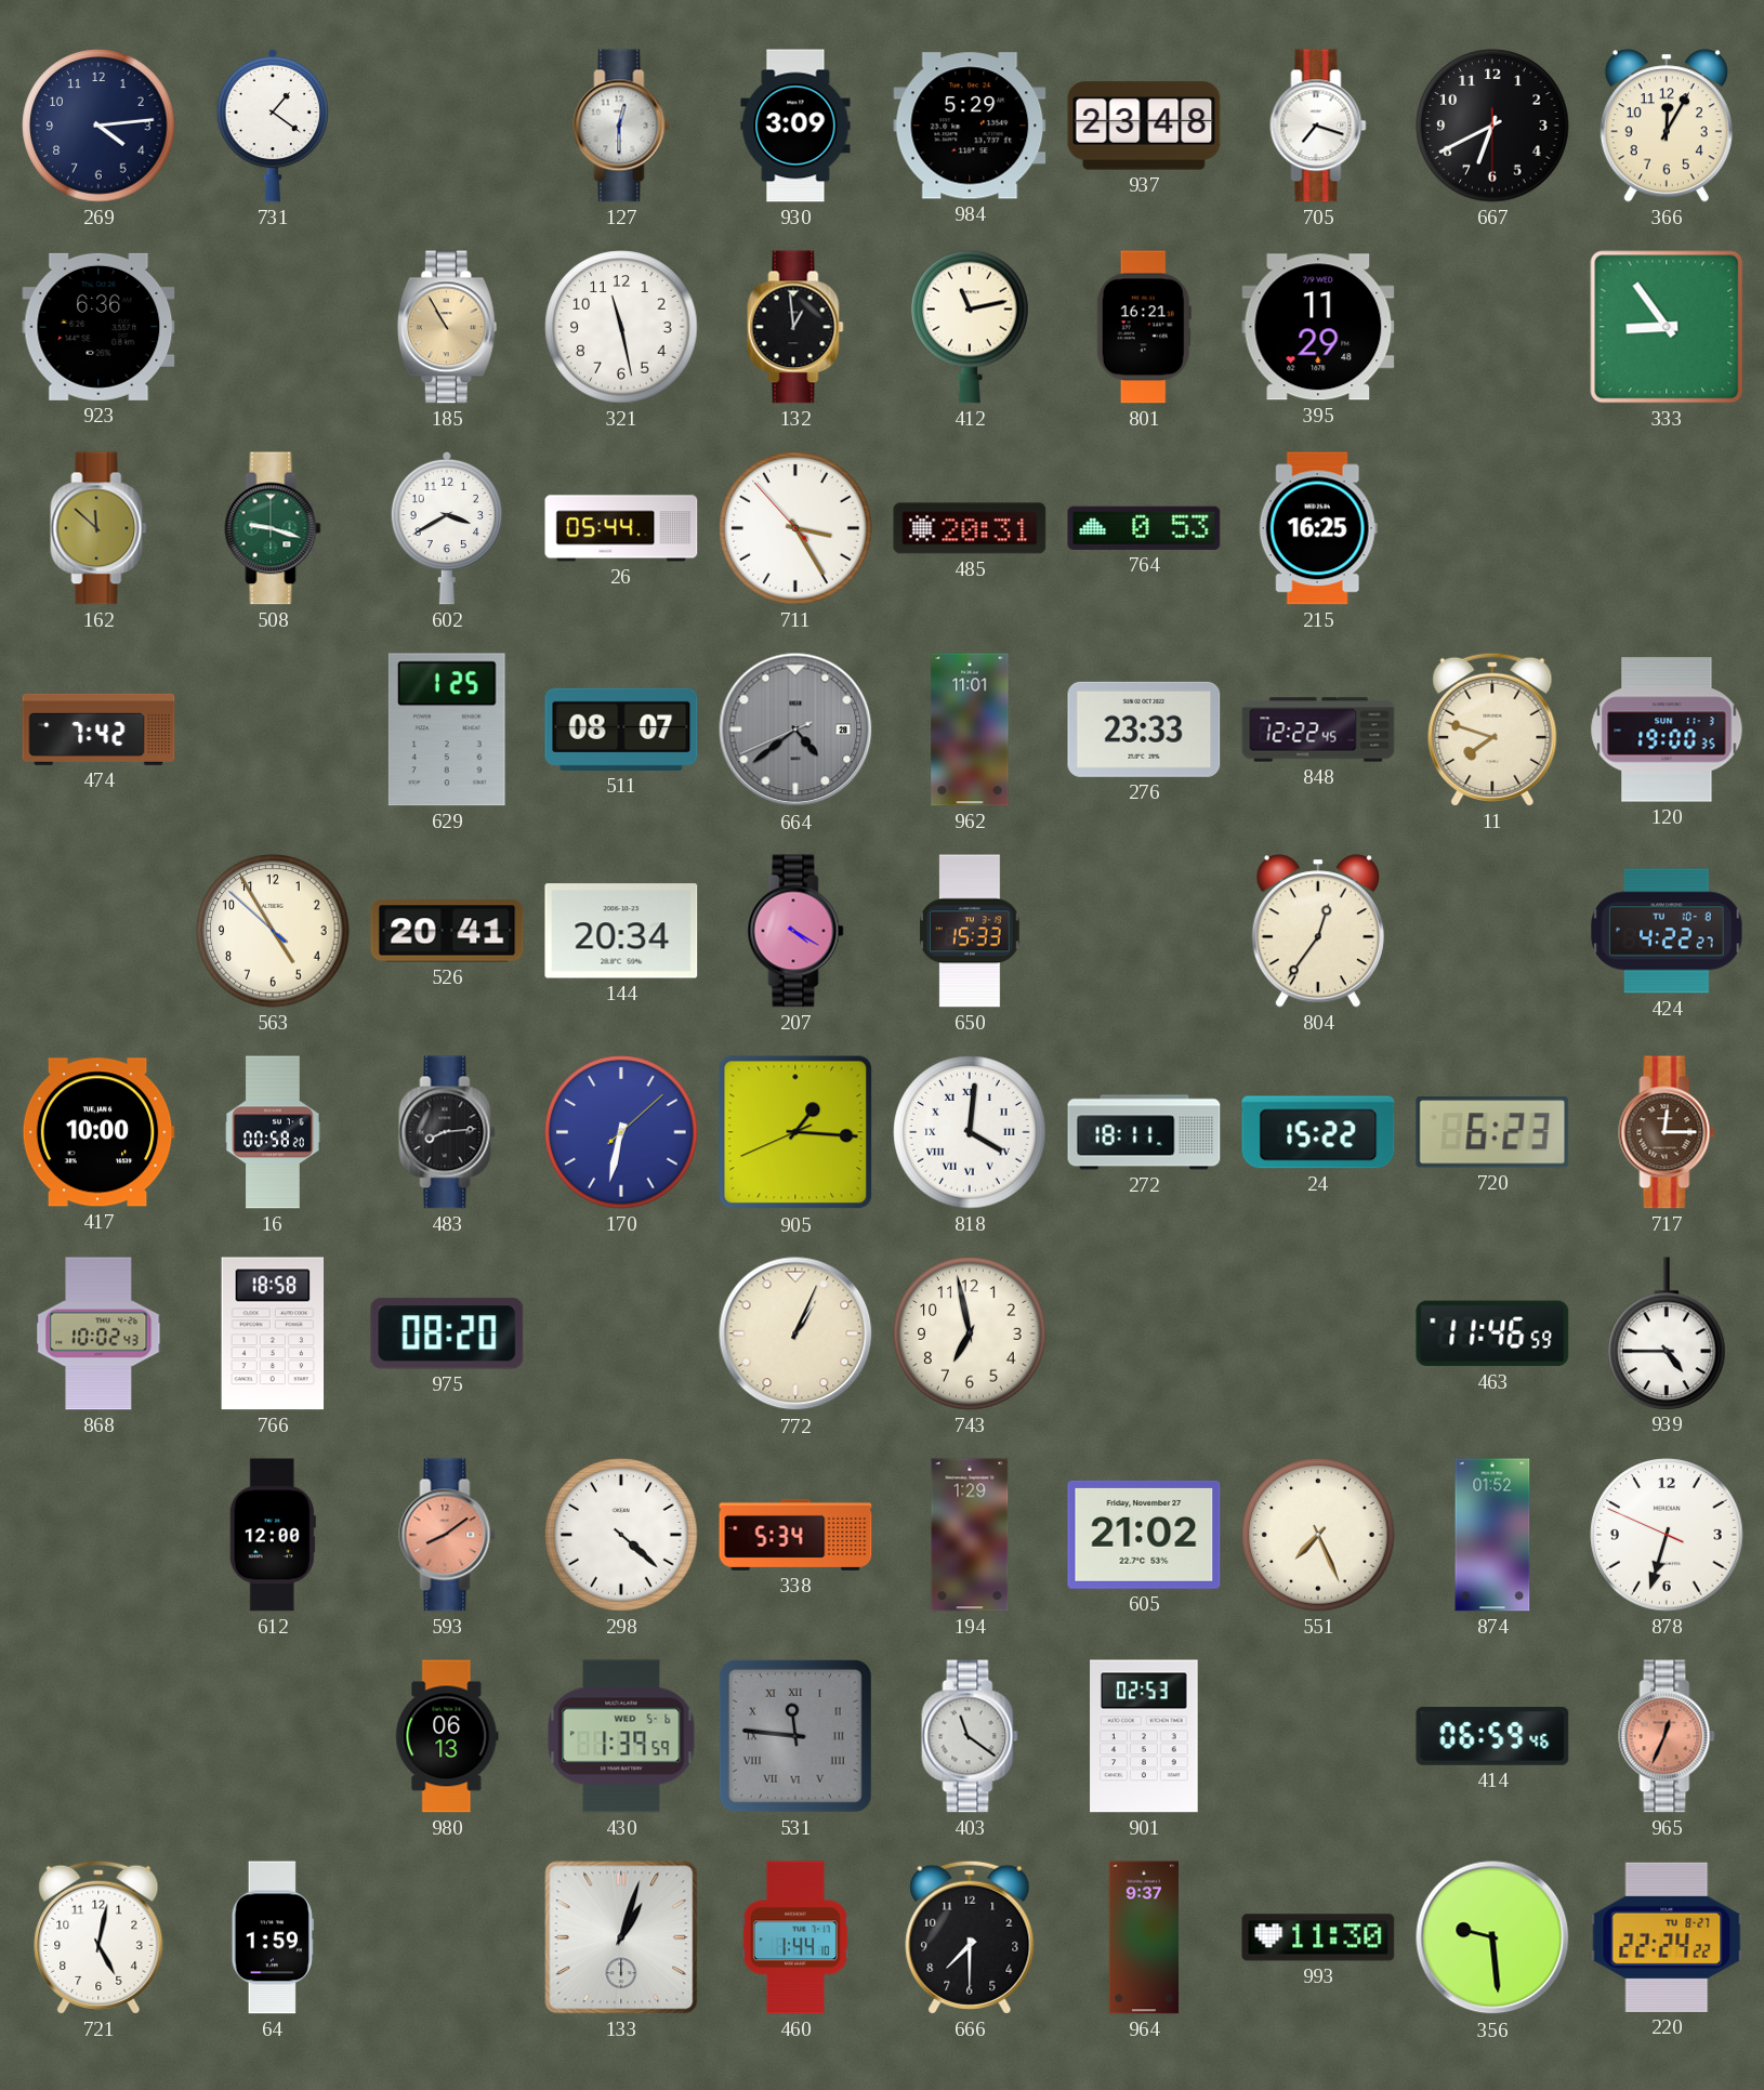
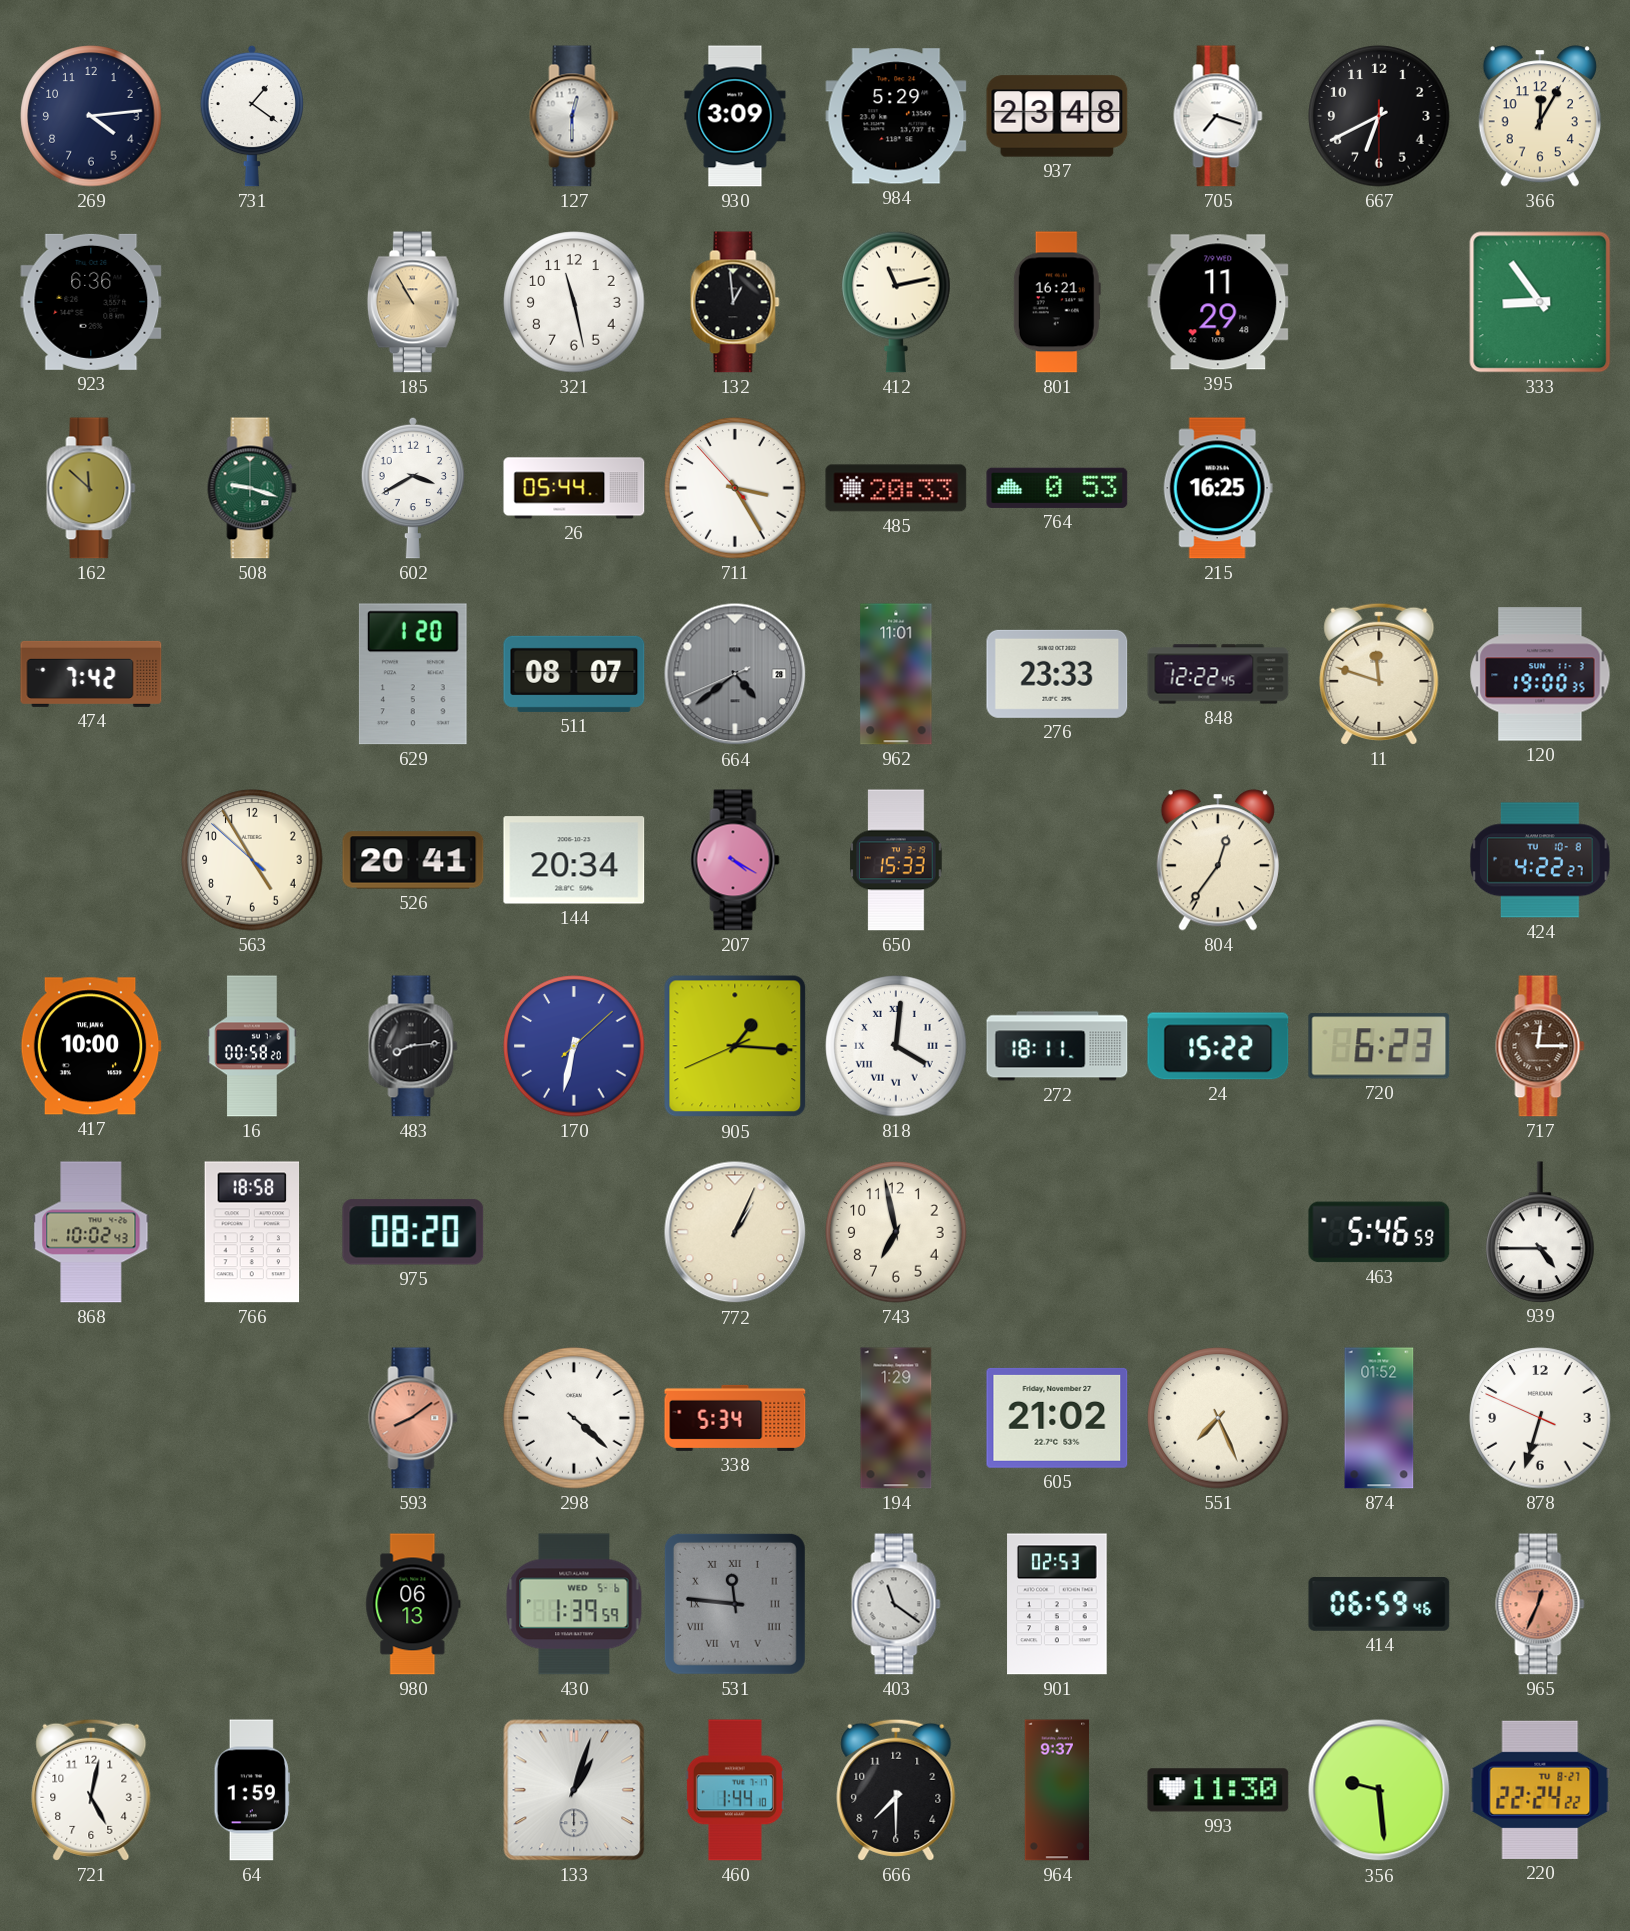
485: 20:31 -> 20:33
629: 1:25 -> 1:20
11: 7:48 -> 11:48
463: 11:46 -> 5:46
612: 12:00 -> none
